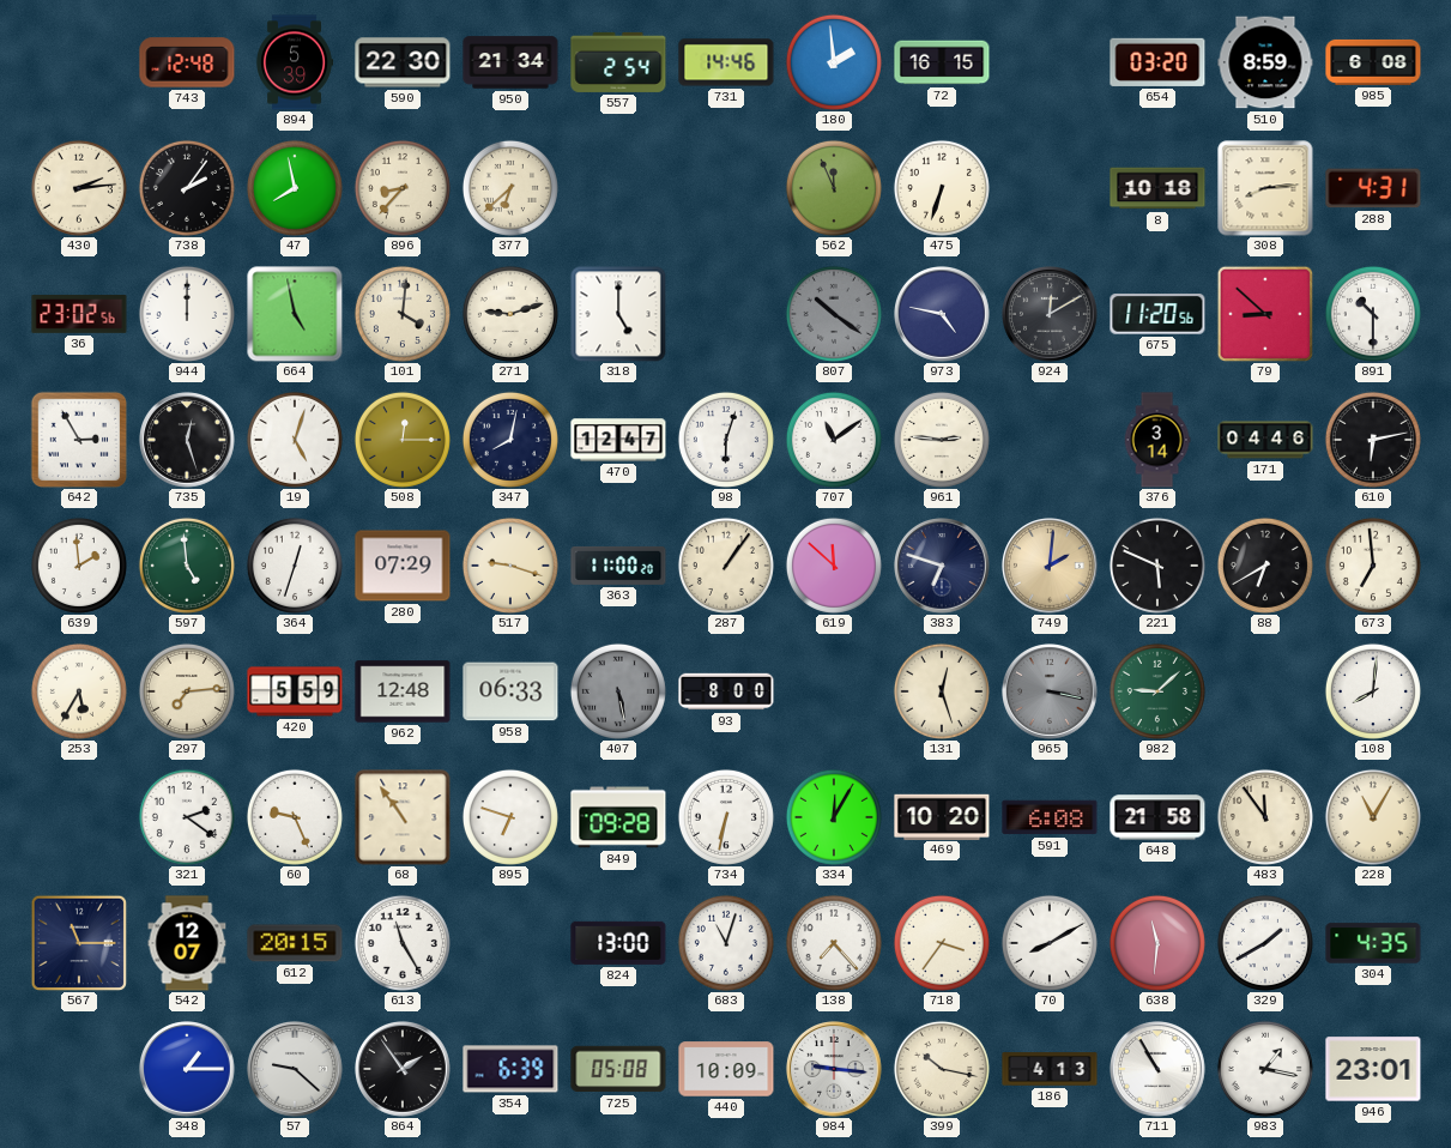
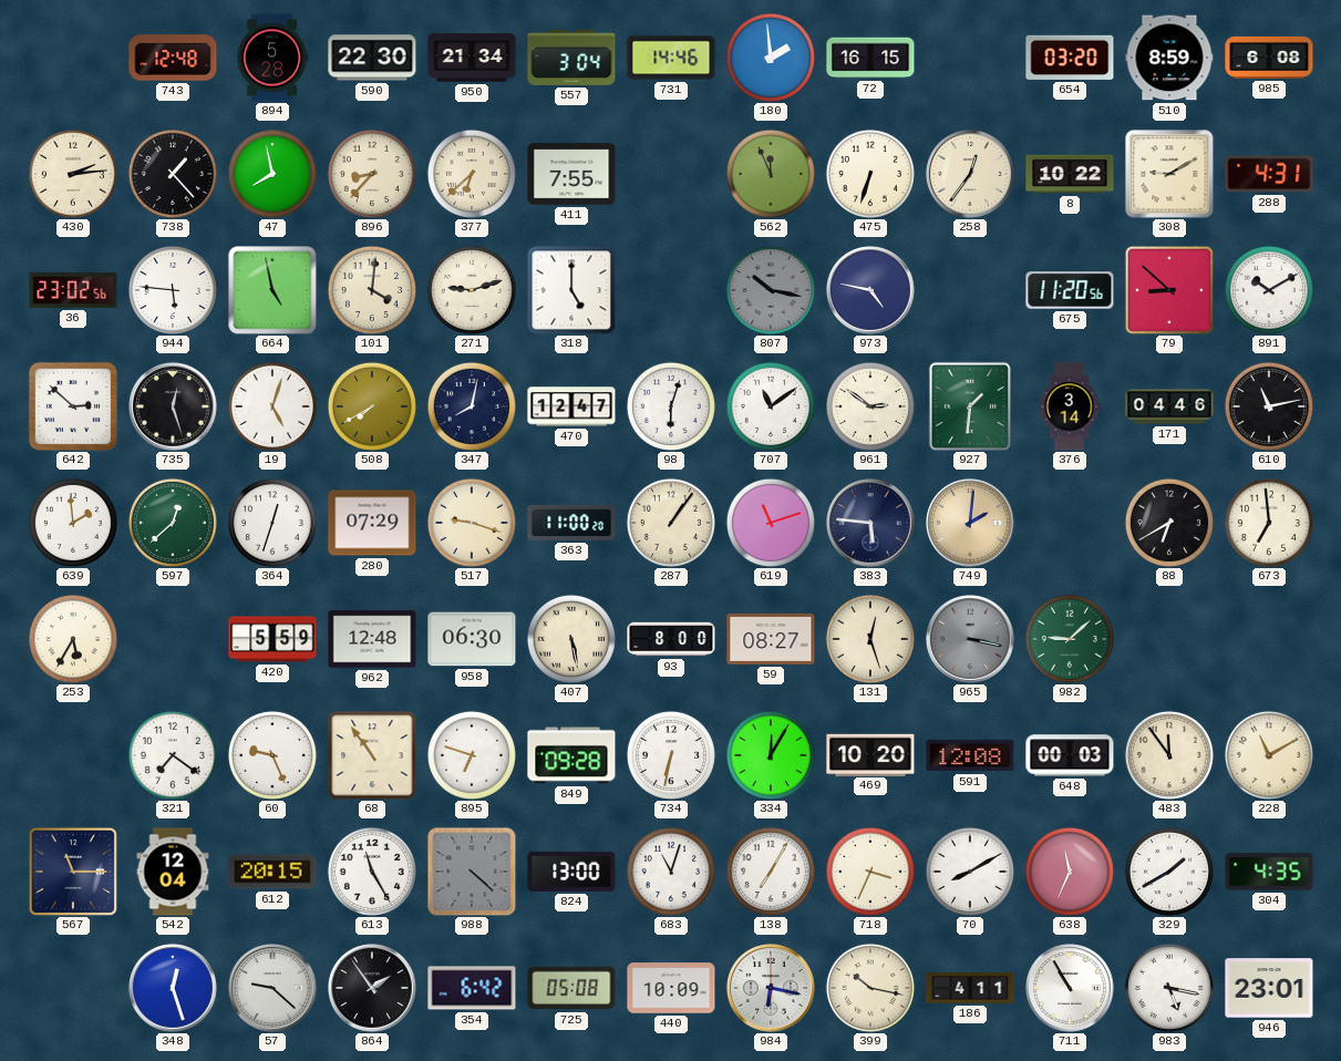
894: 5:39 -> 5:28
557: 2:54 -> 3:04
738: 2:06 -> 1:23
411: none -> 7:55
258: none -> 12:36
8: 10:18 -> 10:22
308: 8:14 -> 9:10
944: 12:00 -> 5:46
807: 10:21 -> 10:17
924: 12:10 -> none
891: 10:30 -> 10:10
642: 2:55 -> 2:52
508: 12:15 -> 7:40
961: 2:46 -> 2:51
927: none -> 1:31
610: 6:13 -> 11:13
597: 4:59 -> 12:38
619: 11:52 -> 11:12
383: 6:48 -> 5:46
221: 5:49 -> none
297: 7:14 -> none
958: 06:33 -> 06:30
407 dial: grey -> cream
59: none -> 08:27
108: 8:01 -> none
321: 2:21 -> 7:21
591: 6:08 -> 12:08
648: 21:58 -> 00:03
228: 11:05 -> 11:10
542: 12:07 -> 12:04
988: none -> 4:22
138: 7:23 -> 7:05
718: 3:36 -> 3:34
638: 11:31 -> 11:34
348: 1:15 -> 12:27
354: 6:39 -> 6:42
984: 9:16 -> 6:17
186: 4:13 -> 4:11
983: 1:17 -> 5:17
